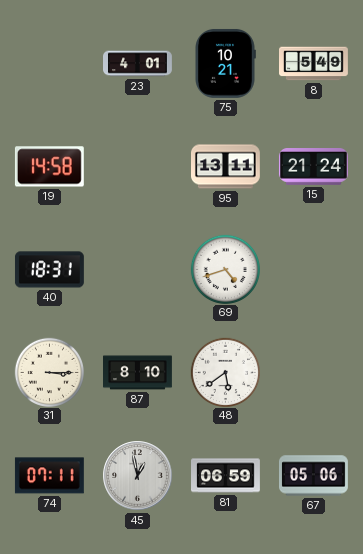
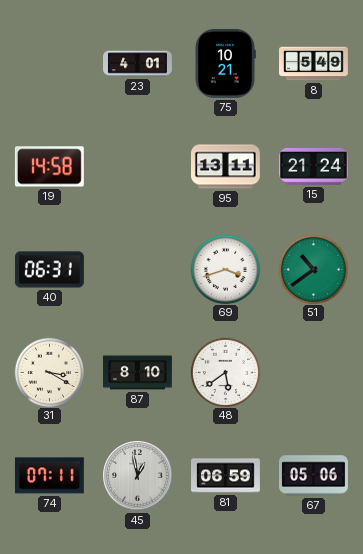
40: 18:31 -> 06:31
69: 4:42 -> 3:42
51: none -> 10:39
31: 3:15 -> 3:20
